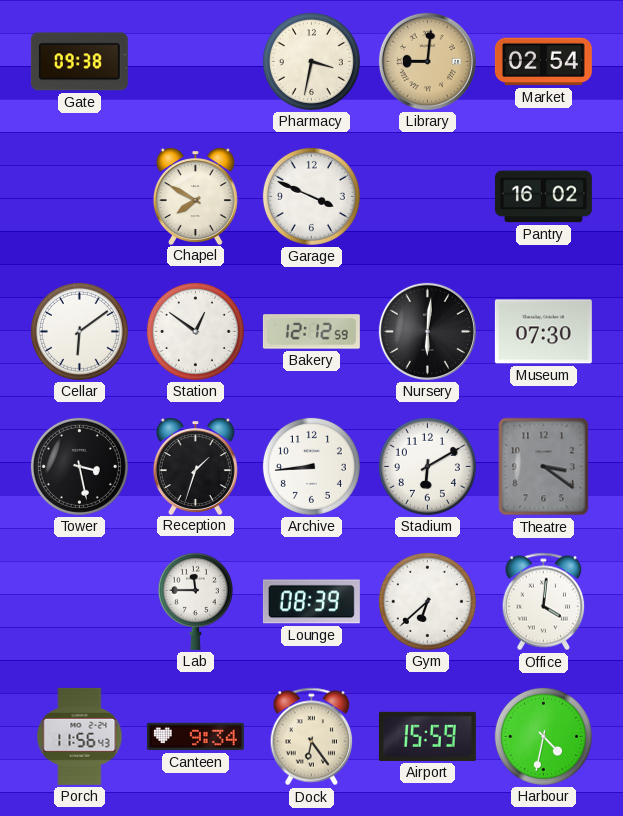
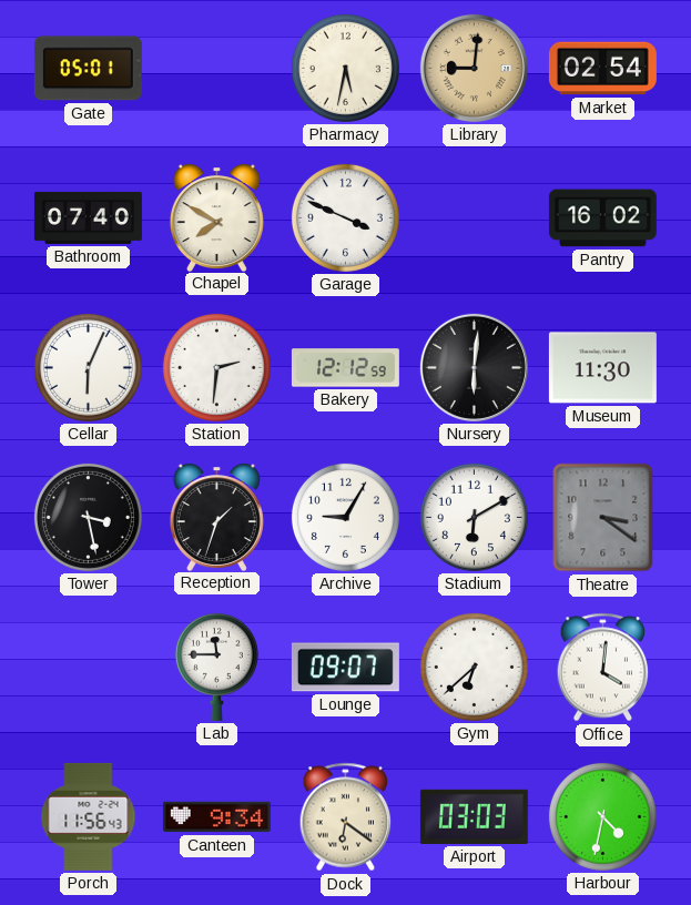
Gate: 09:38 -> 05:01
Pharmacy: 3:32 -> 5:32
Bathroom: none -> 07:40
Cellar: 6:09 -> 6:04
Station: 12:51 -> 2:31
Museum: 07:30 -> 11:30
Archive: 8:44 -> 9:05
Lounge: 08:39 -> 09:07
Dock: 6:24 -> 6:21
Airport: 15:59 -> 03:03
